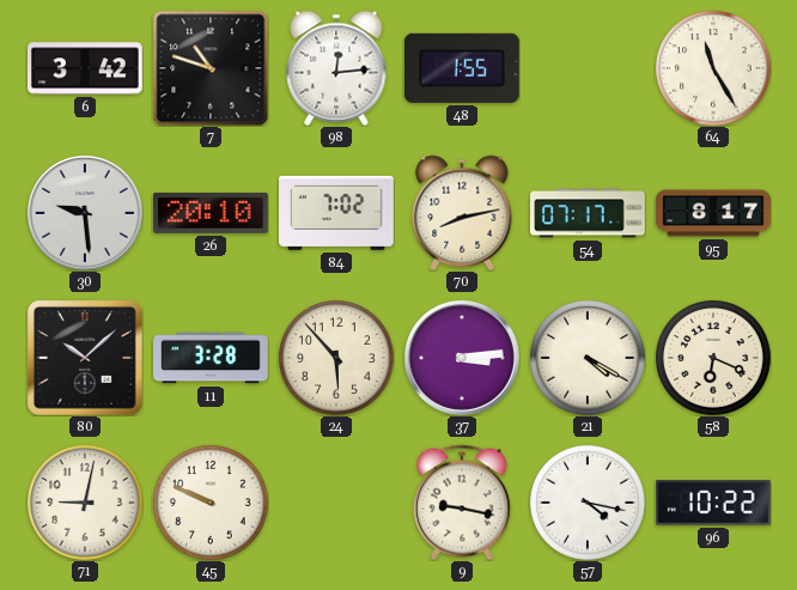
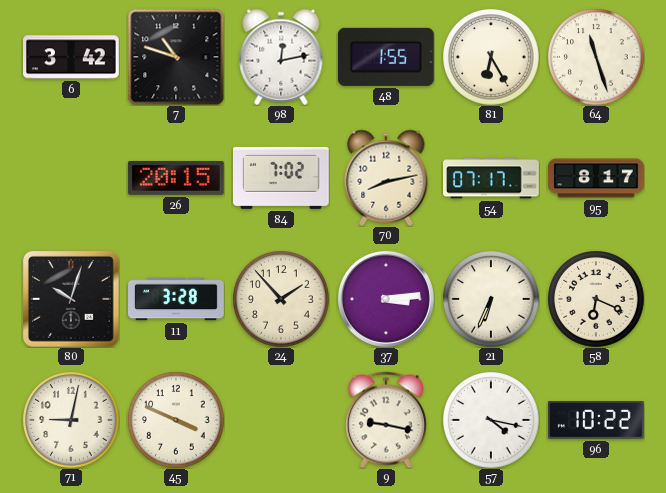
98: 12:14 -> 12:13
81: none -> 6:25
64: 11:25 -> 11:27
30: 9:29 -> none
26: 20:10 -> 20:15
80: 10:08 -> 10:03
24: 5:53 -> 1:53
21: 4:20 -> 6:34
45: 9:49 -> 3:49
